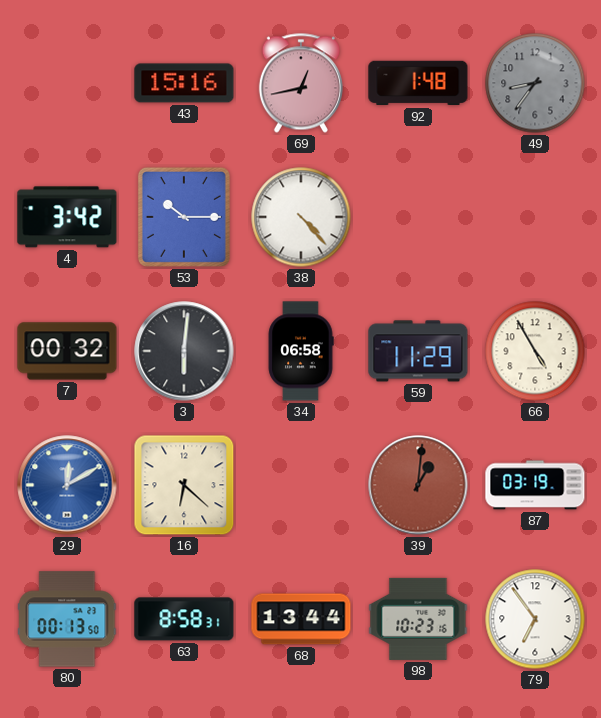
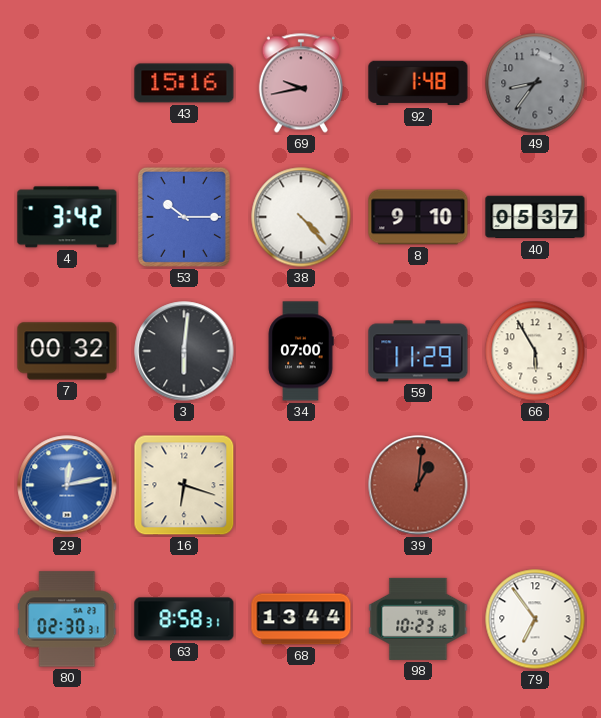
69: 12:43 -> 9:43
8: none -> 9:10
40: none -> 05:37
34: 06:58 -> 07:00
66: 4:55 -> 5:55
29: 12:10 -> 12:13
16: 6:22 -> 6:18
87: 03:19 -> none
80: 00:13 -> 02:30
